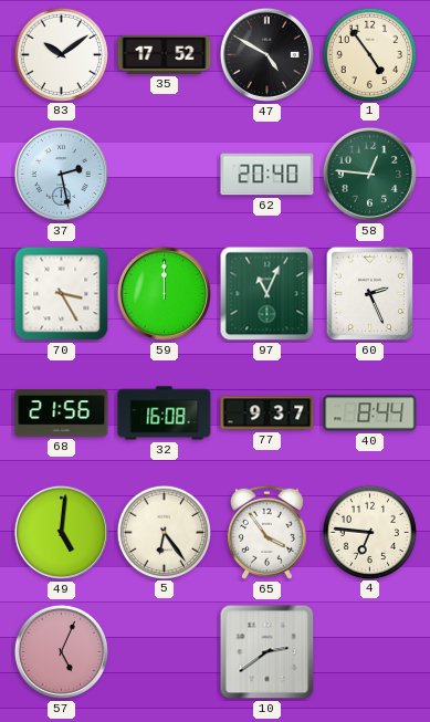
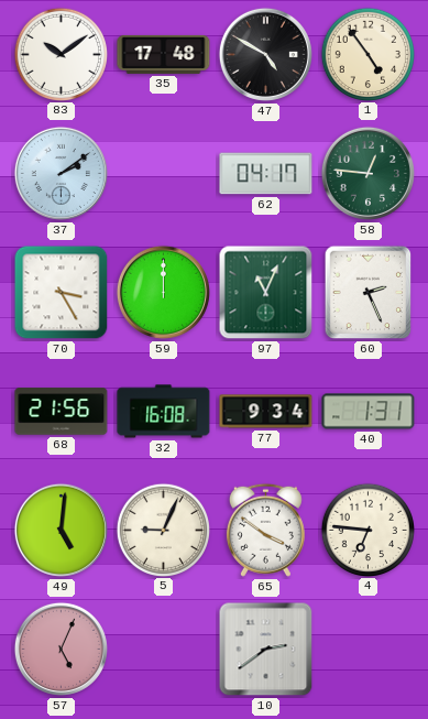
35: 17:52 -> 17:48
37: 2:28 -> 2:09
62: 20:40 -> 04:17
77: 9:37 -> 9:34
40: 8:44 -> 1:31
5: 6:24 -> 9:04
65: 3:54 -> 3:51
